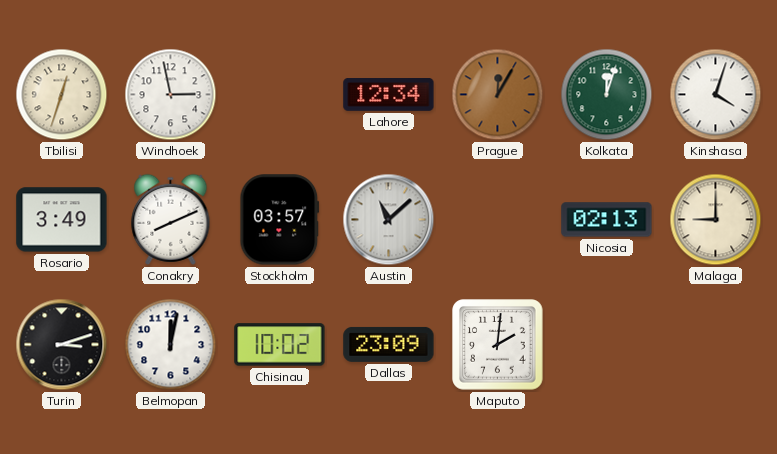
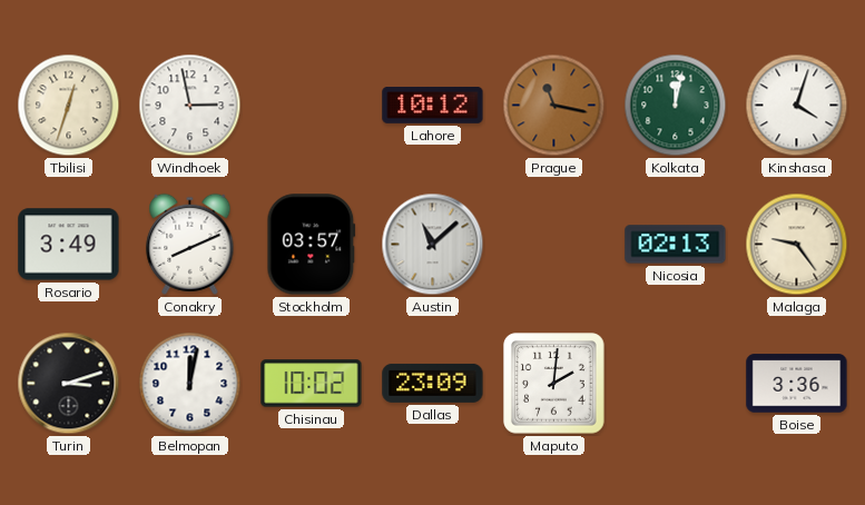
Lahore: 12:34 -> 10:12
Prague: 12:05 -> 11:17
Kolkata: 12:03 -> 12:02
Malaga: 9:00 -> 9:24
Boise: none -> 3:36
